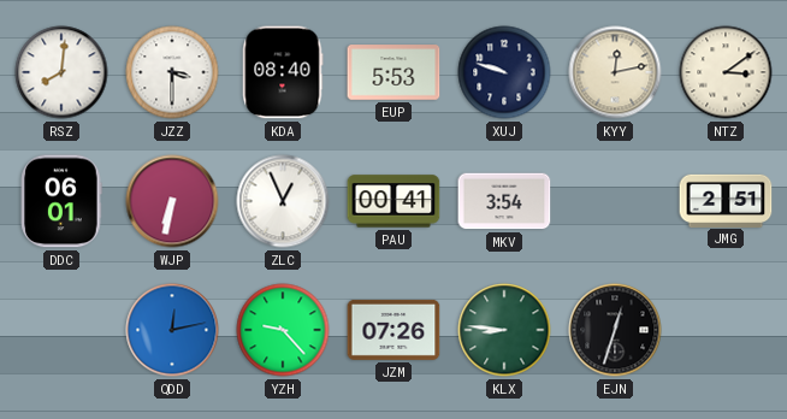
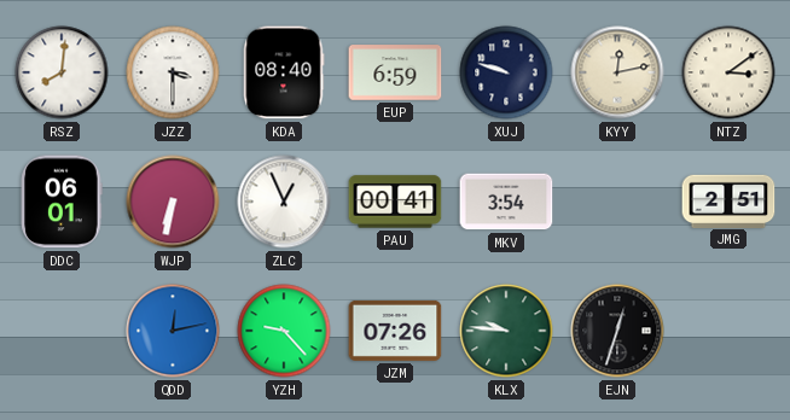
EUP: 5:53 -> 6:59
KLX: 8:46 -> 9:46
